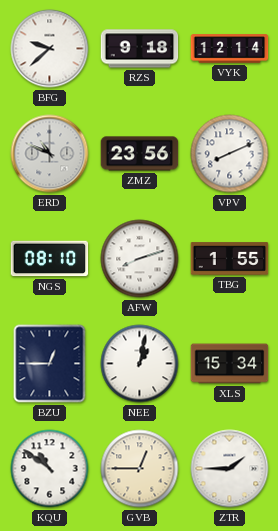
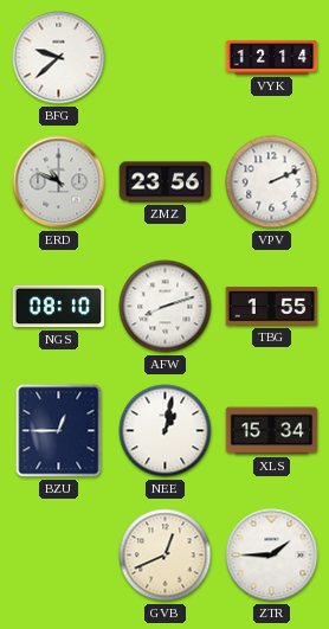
RZS: 9:18 -> none
VPV: 8:11 -> 2:11
KQU: 10:51 -> none
GVB: 12:45 -> 12:41
